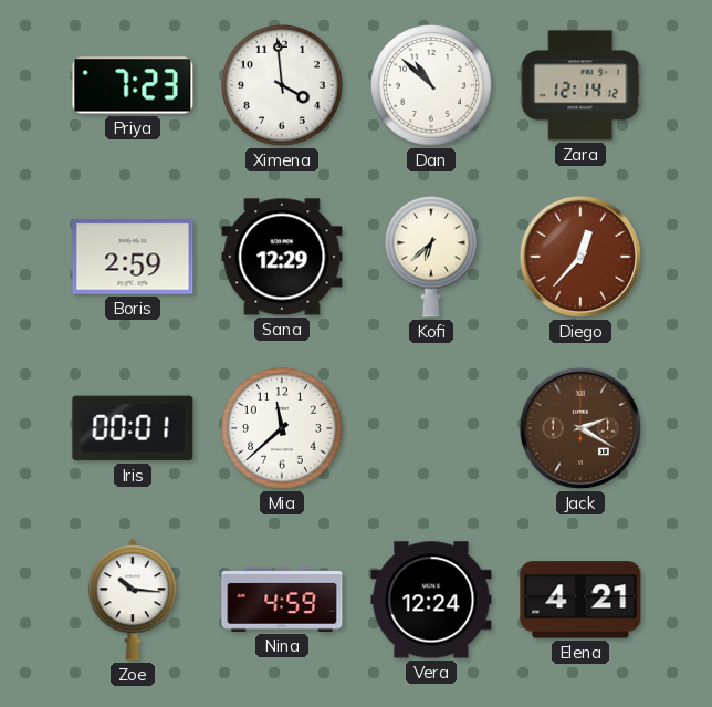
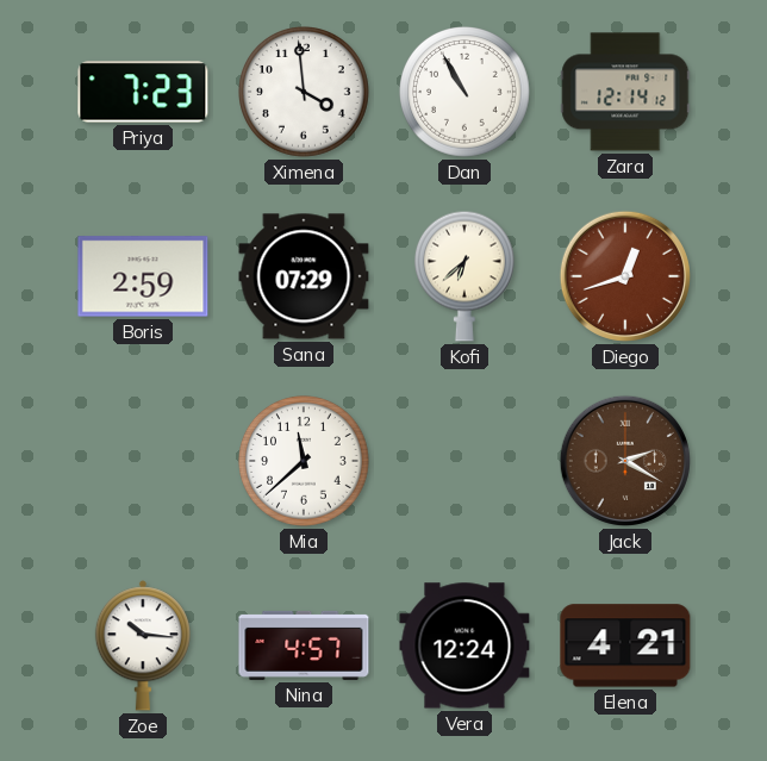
Dan: 10:52 -> 10:55
Sana: 12:29 -> 07:29
Diego: 12:37 -> 12:42
Iris: 00:01 -> none
Nina: 4:59 -> 4:57
